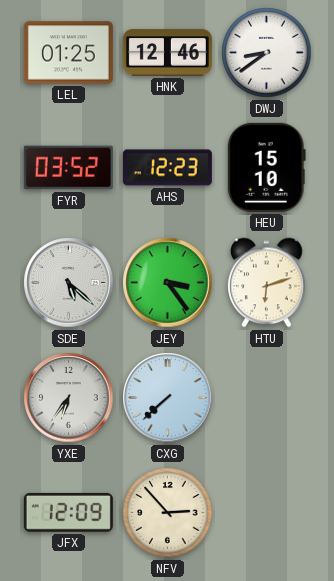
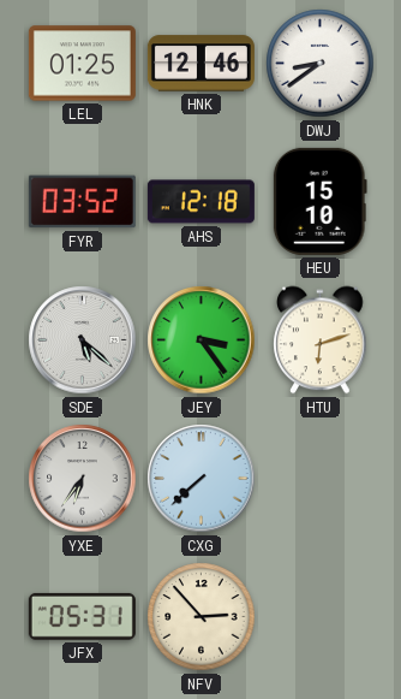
AHS: 12:23 -> 12:18
JFX: 12:09 -> 05:31
